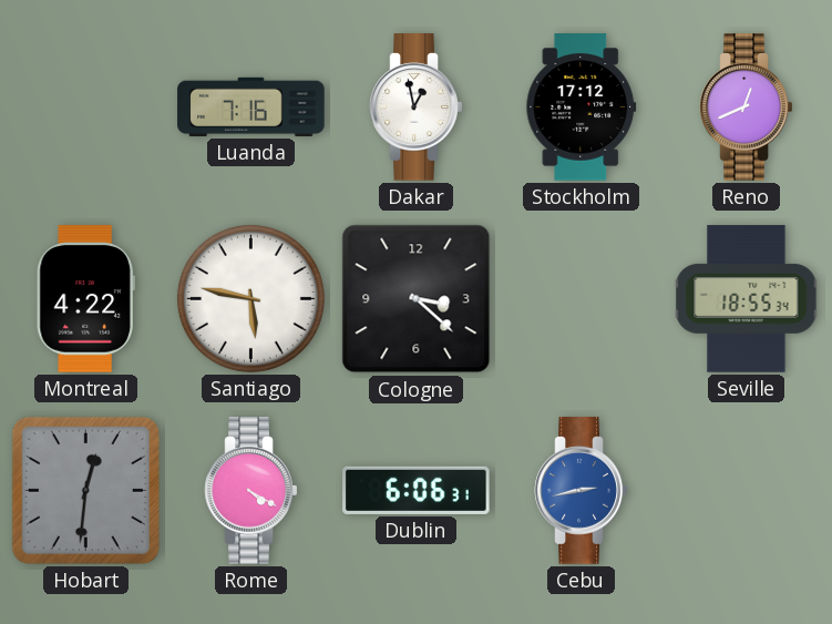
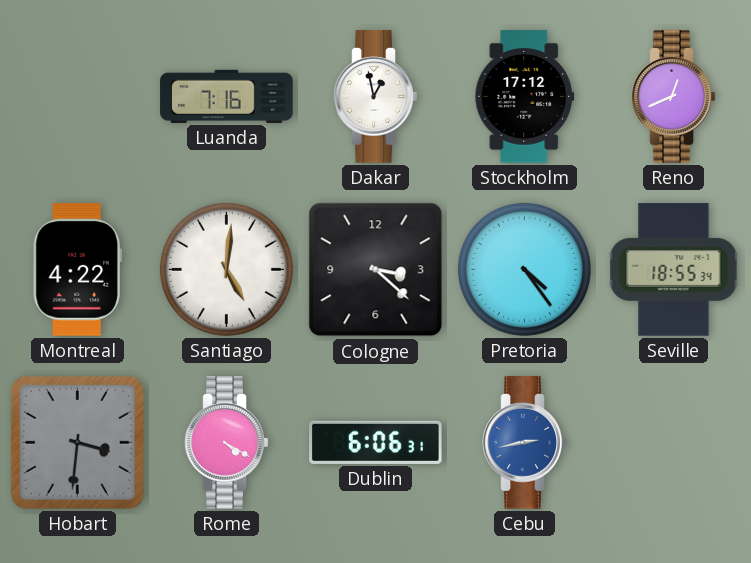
Santiago: 5:47 -> 5:01
Pretoria: none -> 4:24
Hobart: 12:31 -> 3:31
